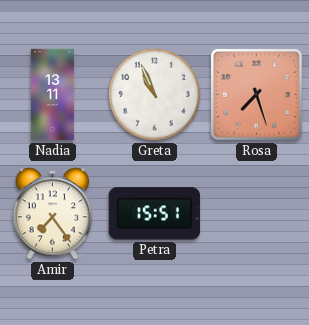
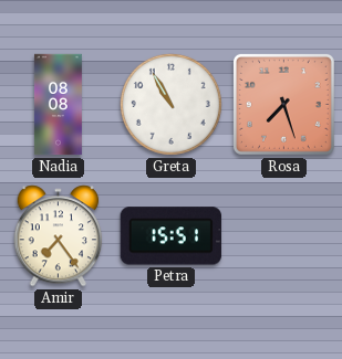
Nadia: 13:11 -> 08:08
Greta: 10:56 -> 10:55
